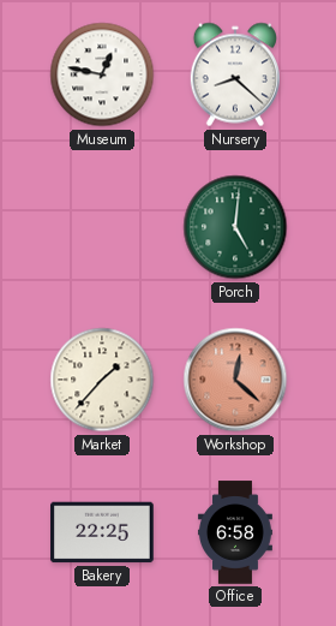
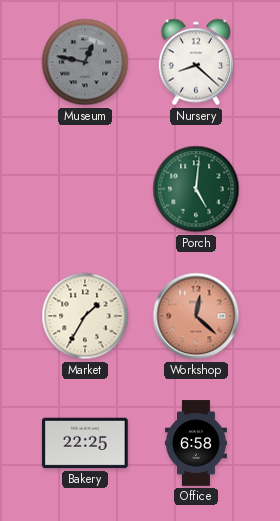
Museum dial: white -> grey
Market: 1:37 -> 1:35
